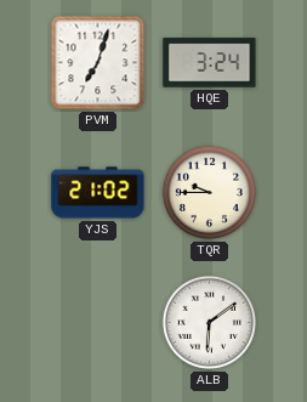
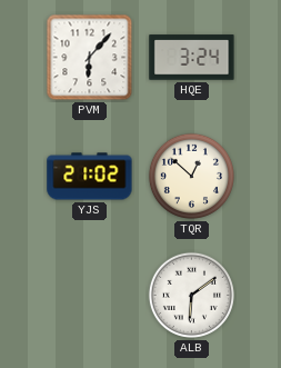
PVM: 7:03 -> 6:07
TQR: 9:45 -> 12:52
